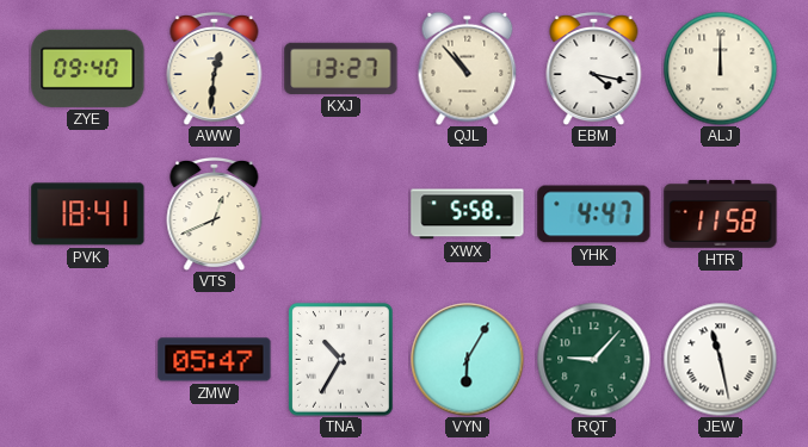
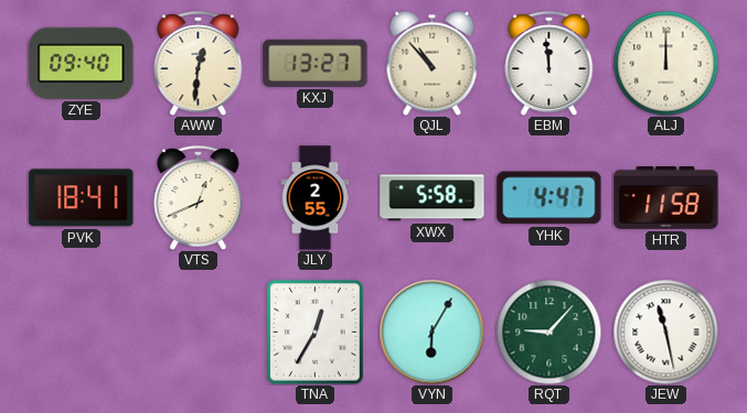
EBM: 4:17 -> 11:59
JLY: none -> 2:55
ZMW: 05:47 -> none
TNA: 10:35 -> 12:35
